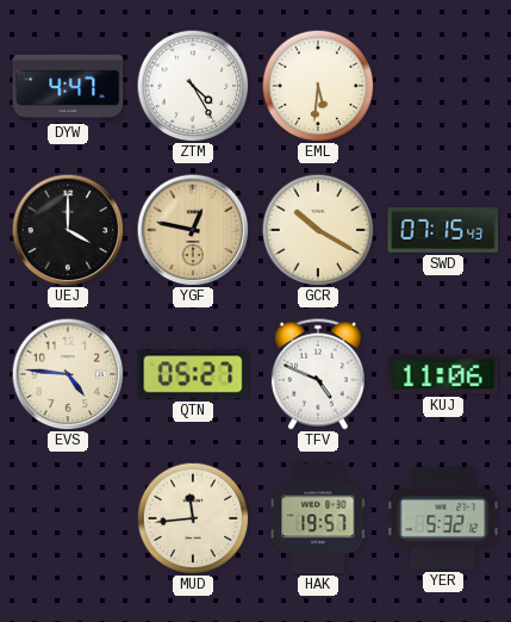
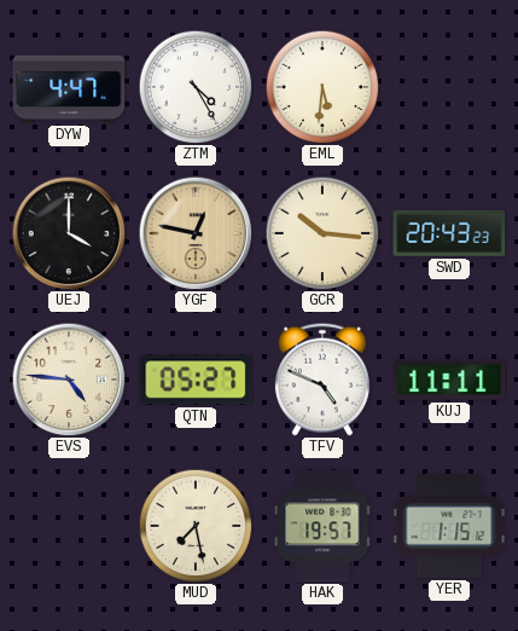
GCR: 10:20 -> 10:16
SWD: 07:15 -> 20:43
KUJ: 11:06 -> 11:11
MUD: 11:44 -> 7:28
YER: 5:32 -> 1:15
